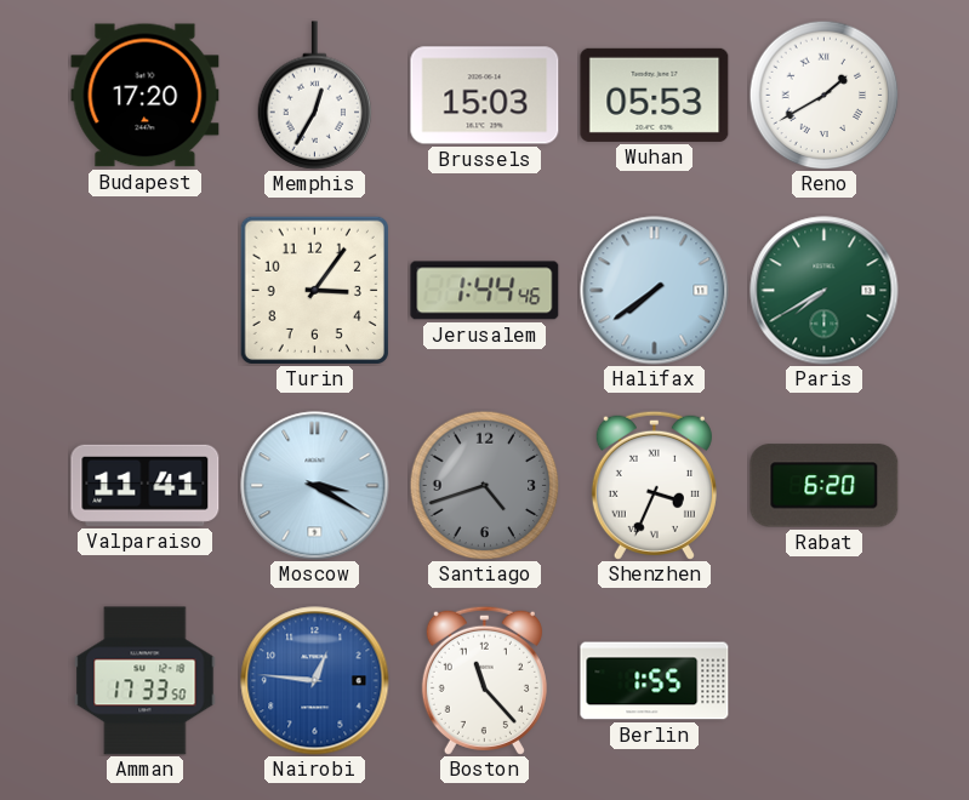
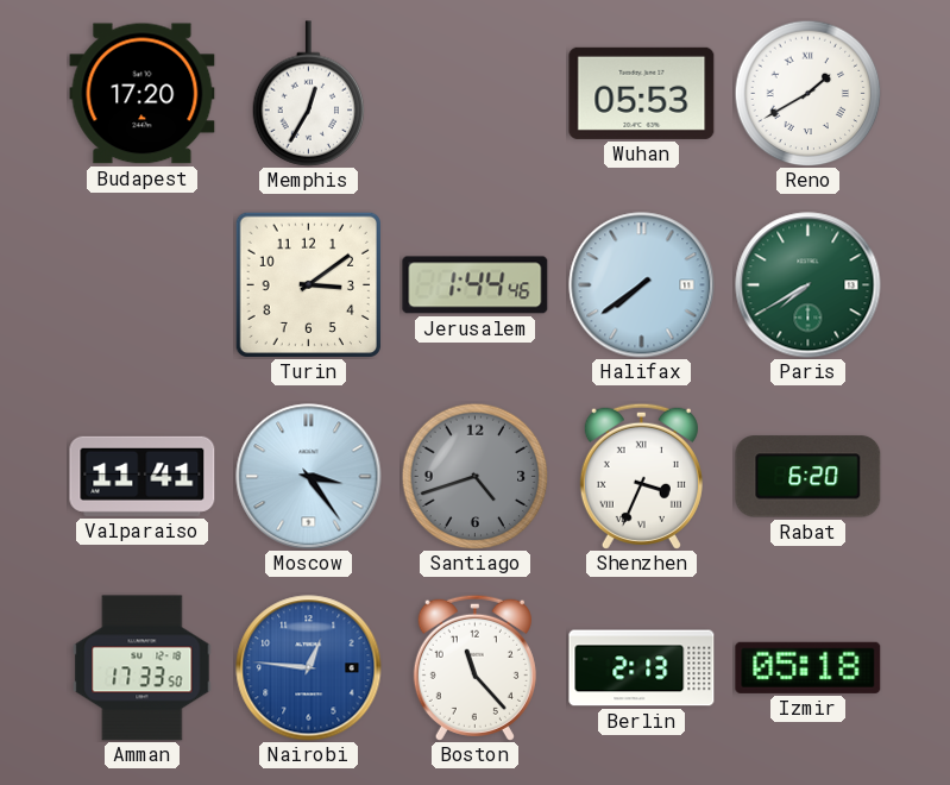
Brussels: 15:03 -> none
Turin: 3:06 -> 3:09
Moscow: 3:20 -> 3:24
Berlin: 1:55 -> 2:13
Izmir: none -> 05:18
